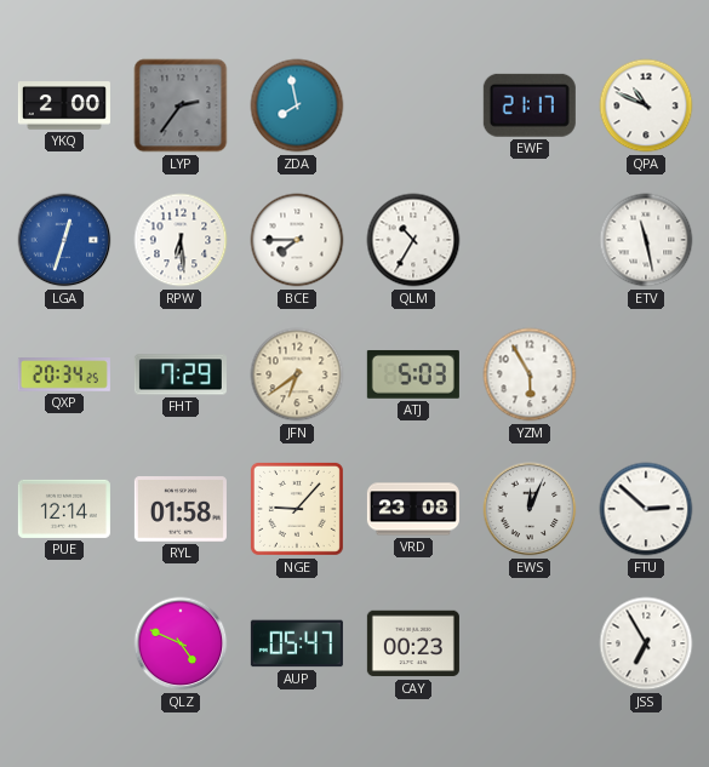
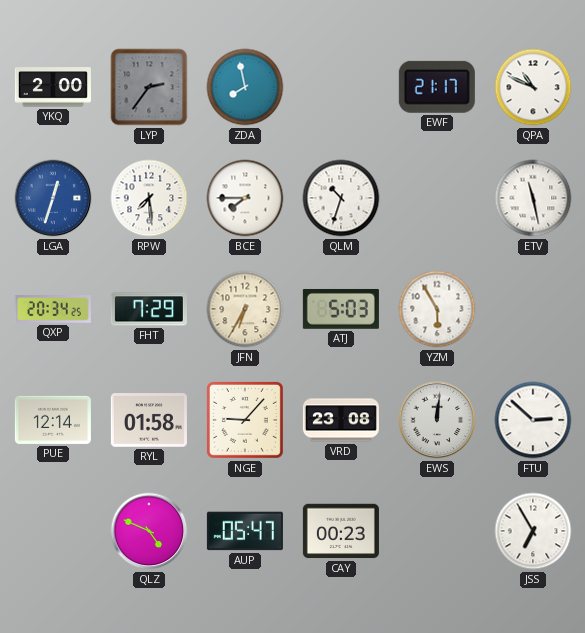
RPW: 6:29 -> 7:29
QLM: 10:35 -> 10:33
JFN: 6:39 -> 6:35
EWS: 12:04 -> 12:01
